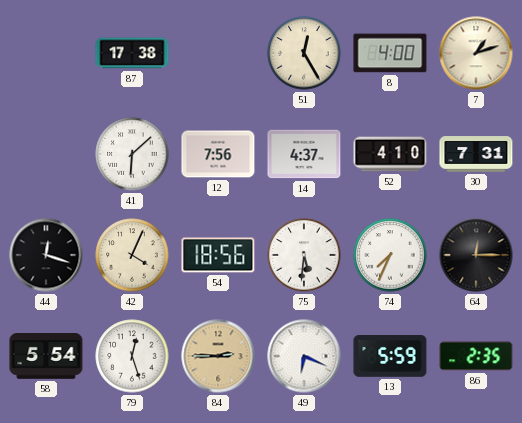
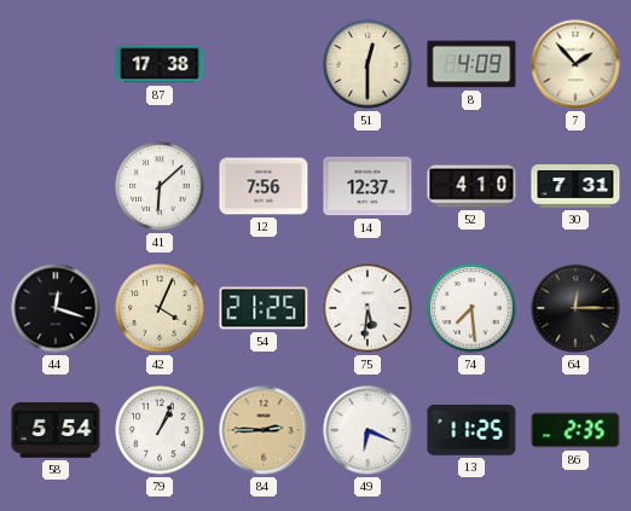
51: 12:25 -> 12:30
8: 4:00 -> 4:09
7: 1:12 -> 1:53
14: 4:37 -> 12:37
54: 18:56 -> 21:25
74: 7:34 -> 7:29
79: 12:27 -> 1:04
13: 5:59 -> 11:25
